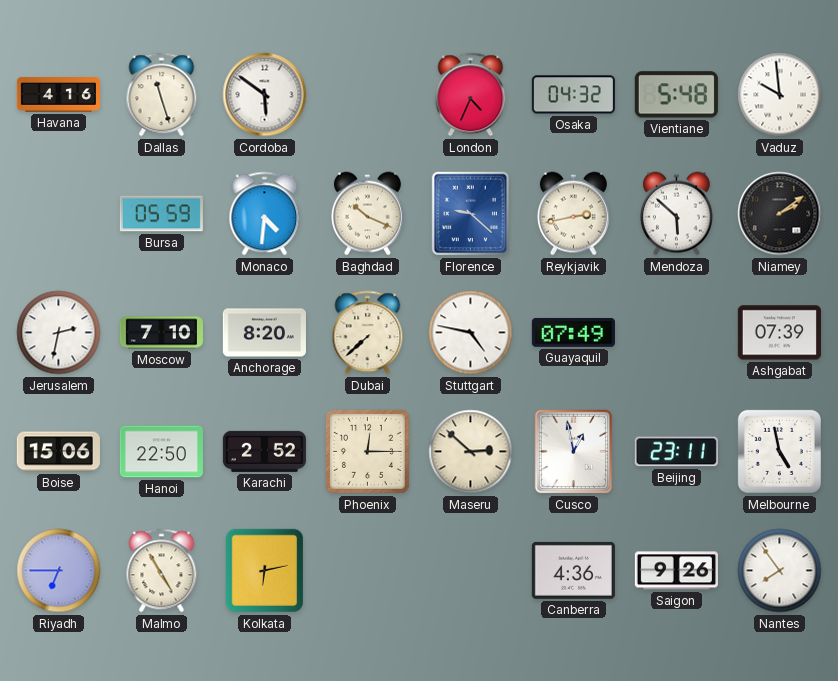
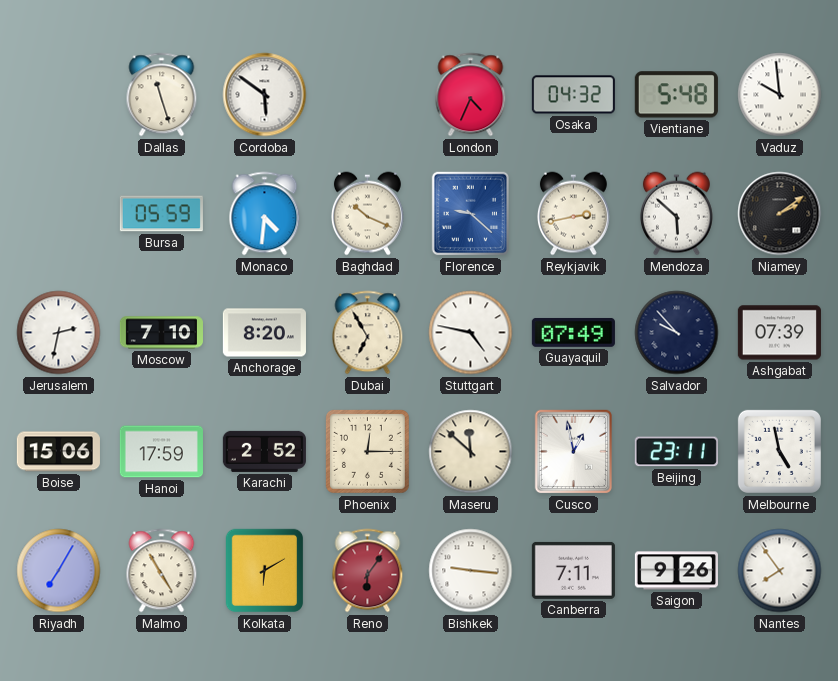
Havana: 4:16 -> none
Dubai: 7:38 -> 6:55
Salvador: none -> 9:53
Hanoi: 22:50 -> 17:59
Maseru: 2:52 -> 11:52
Riyadh: 6:45 -> 7:05
Kolkata: 6:13 -> 6:10
Reno: none -> 6:06
Bishkek: none -> 9:16
Canberra: 4:36 -> 7:11
